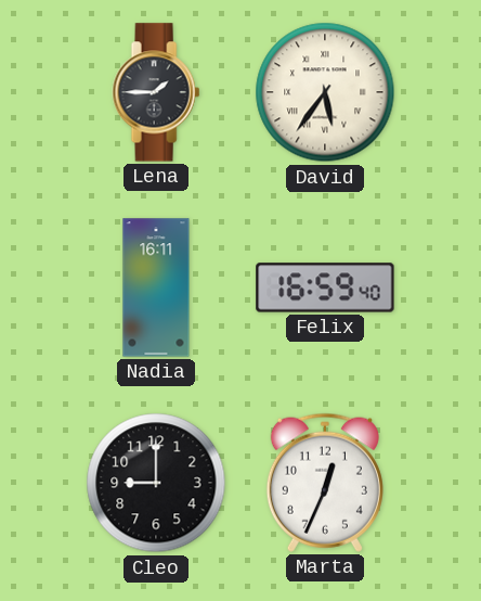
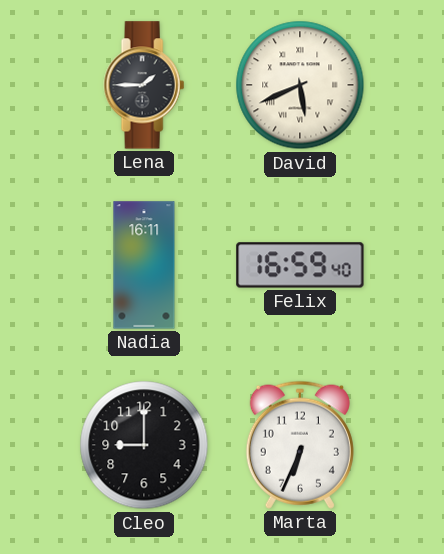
David: 5:36 -> 5:41
Marta: 12:34 -> 6:34
